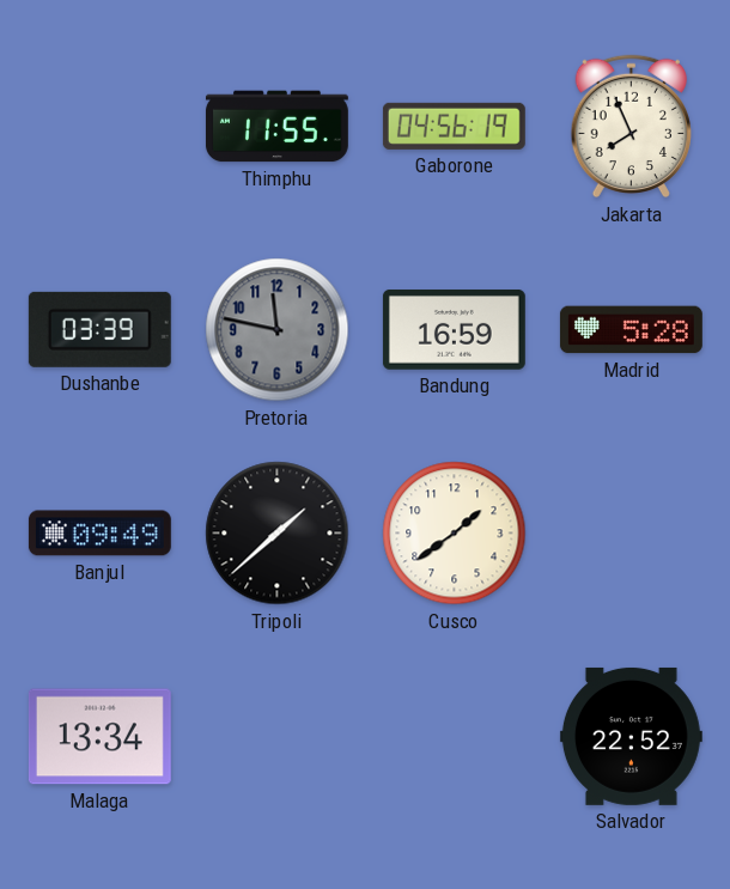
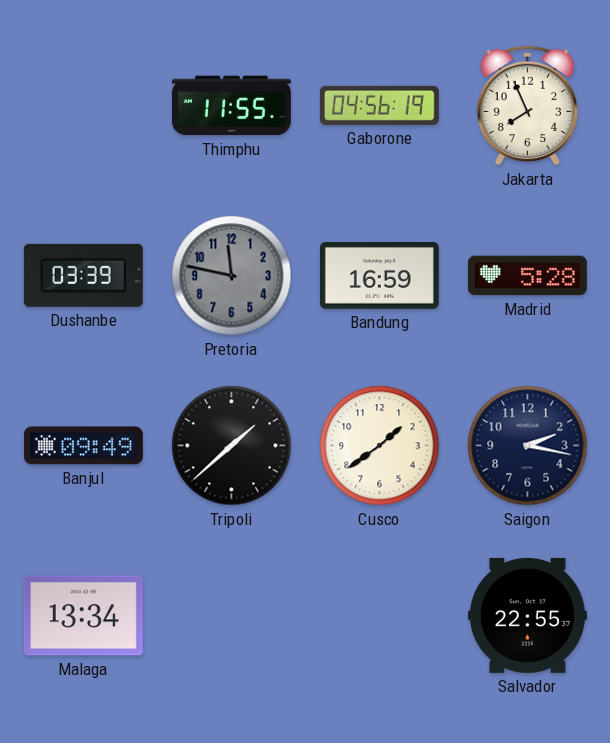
Saigon: none -> 2:17
Salvador: 22:52 -> 22:55
